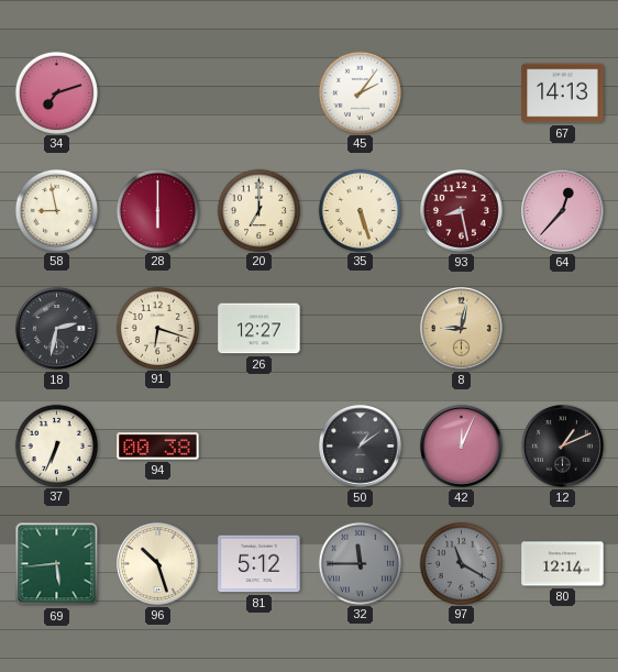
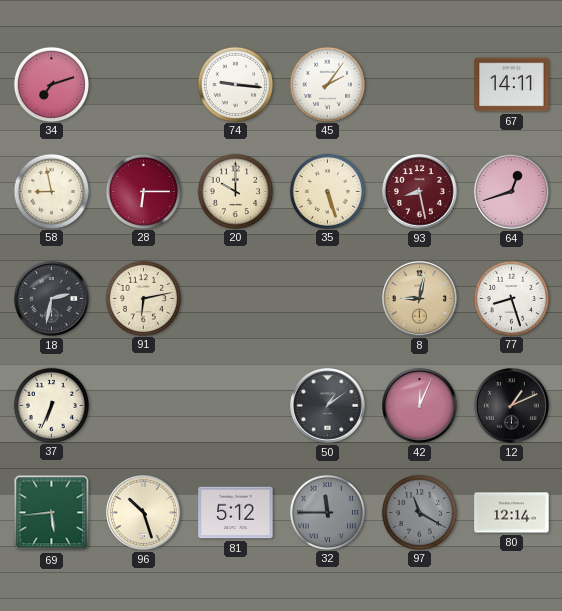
74: none -> 9:16
67: 14:13 -> 14:11
28: 6:00 -> 6:15
20: 7:00 -> 10:00
64: 12:37 -> 12:42
91: 6:18 -> 6:13
26: 12:27 -> none
77: none -> 8:27
94: 00:38 -> none
